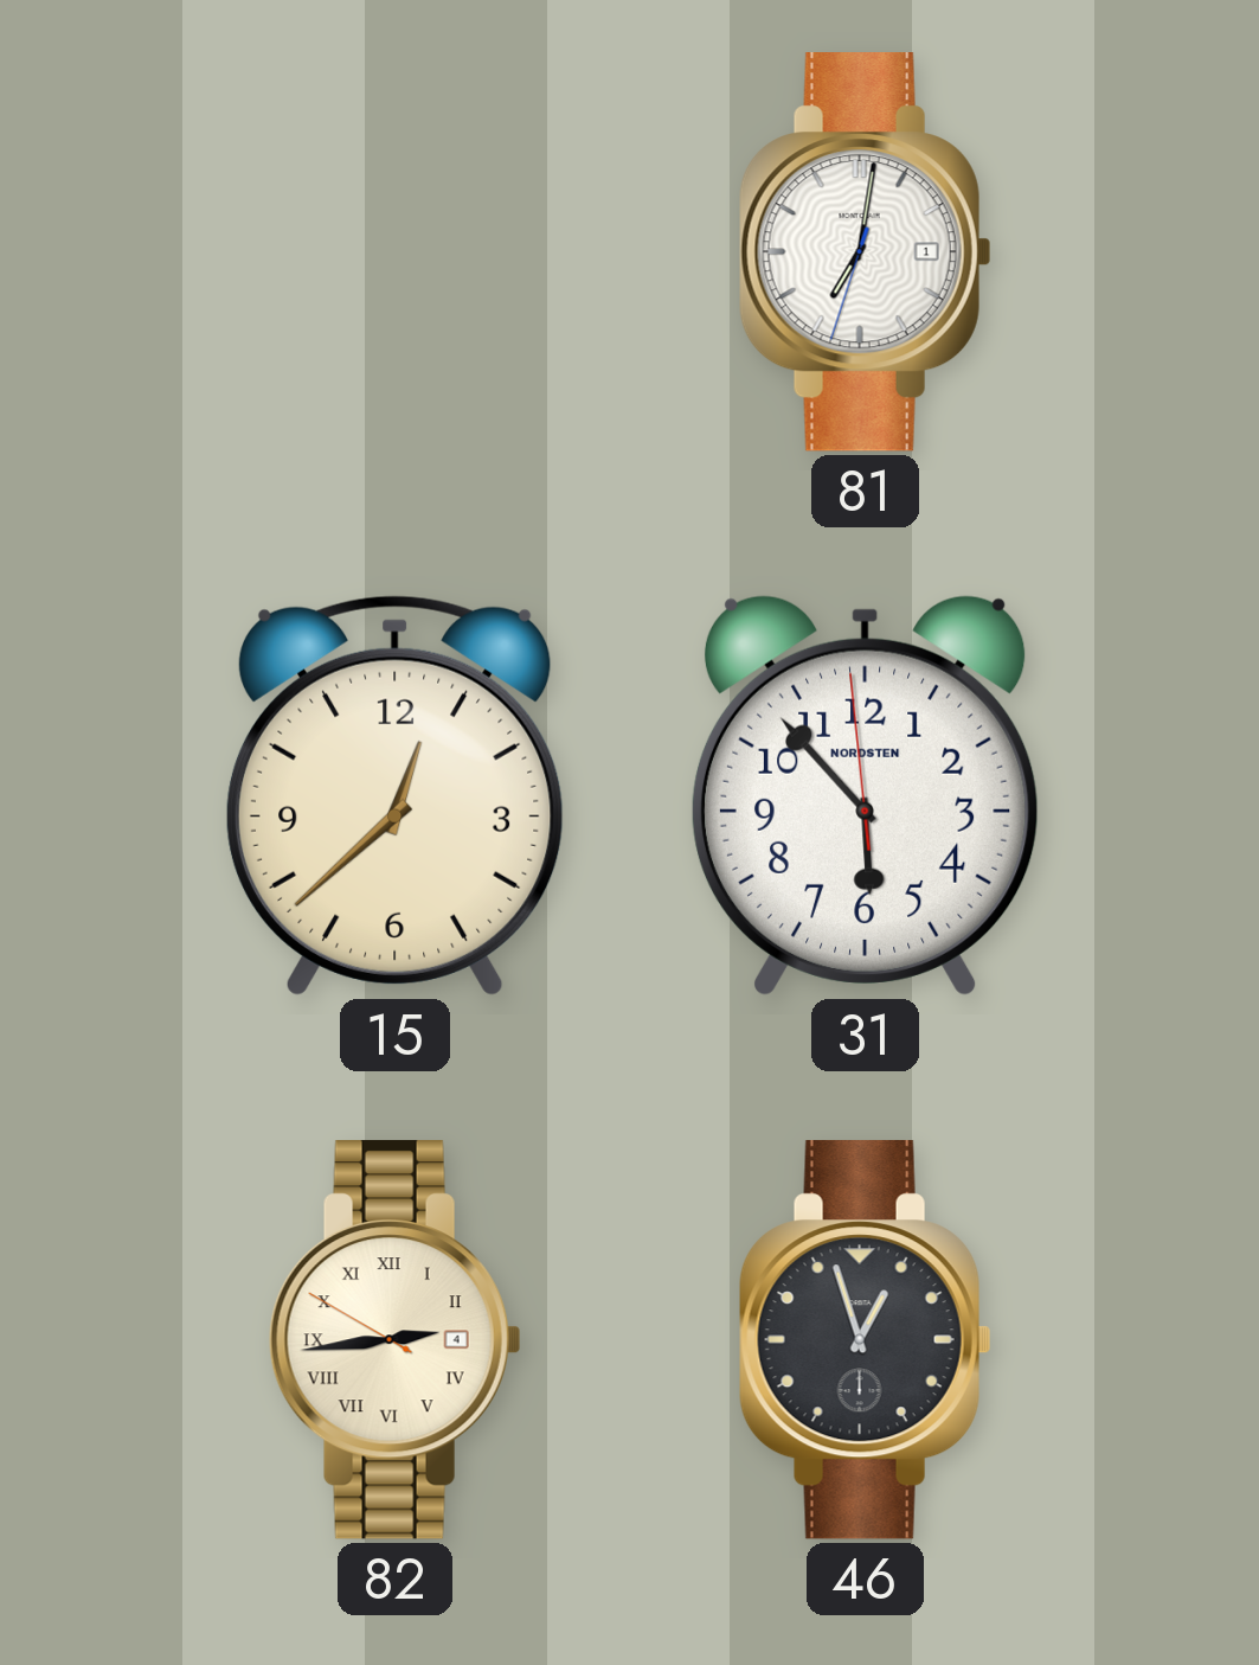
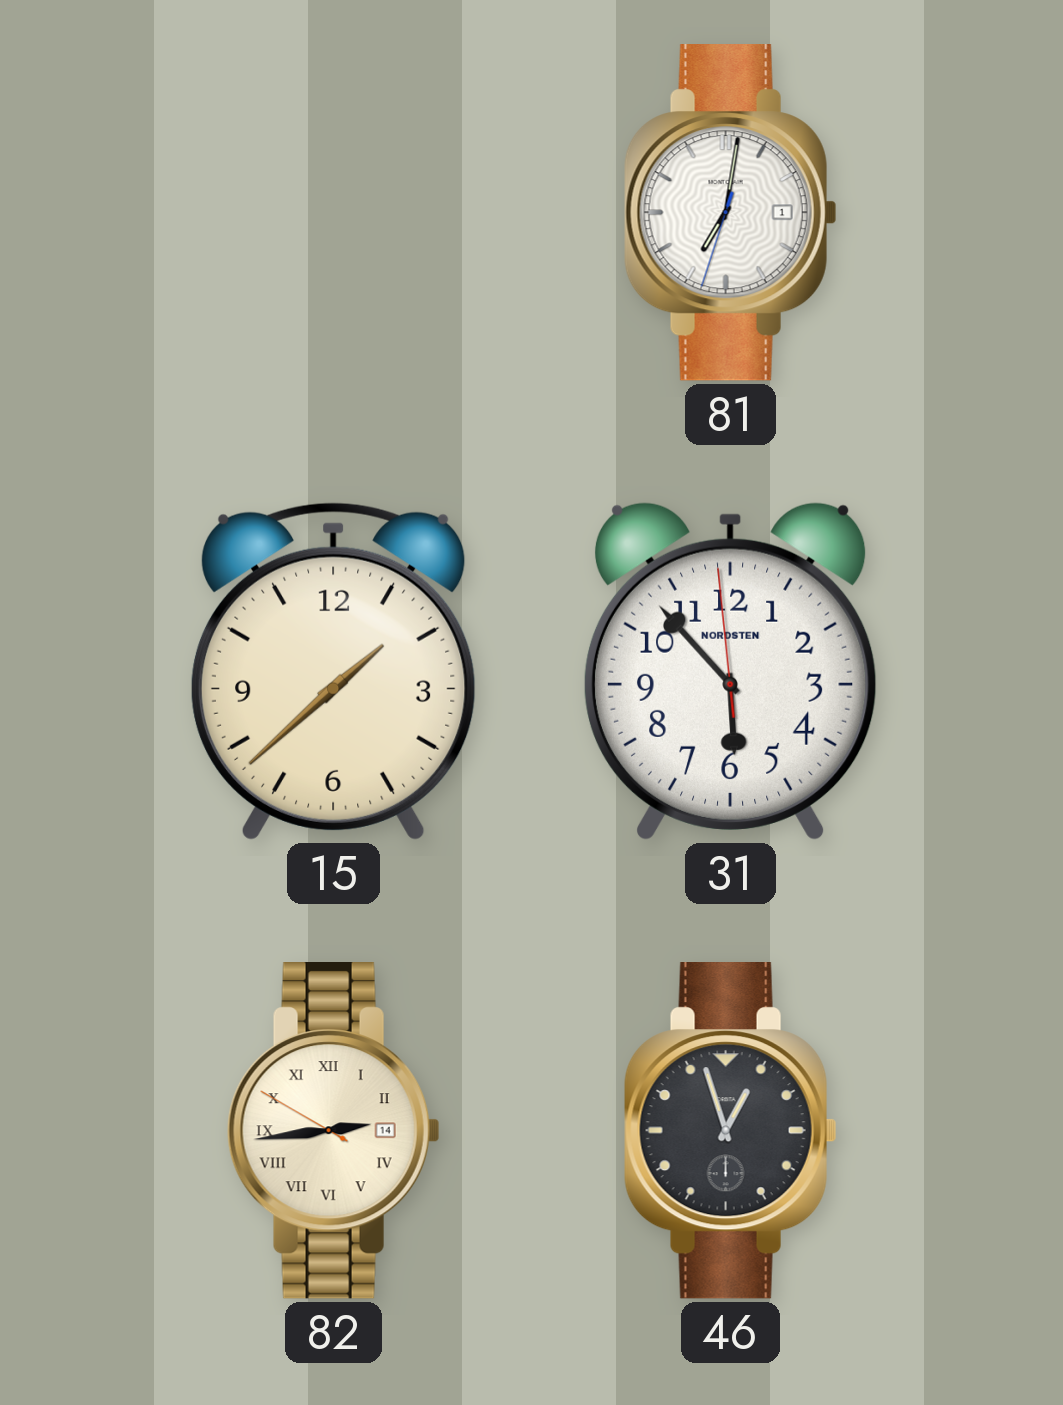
15: 12:38 -> 1:38
82 date: 4 -> 14
